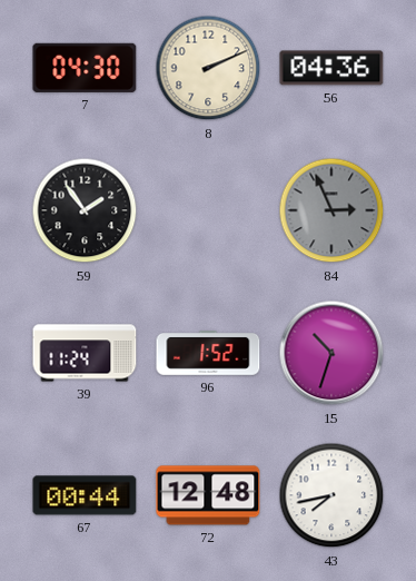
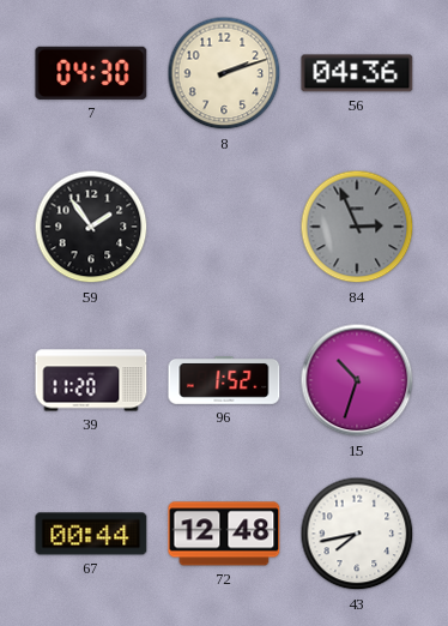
8: 2:11 -> 2:12
39: 11:24 -> 11:20
